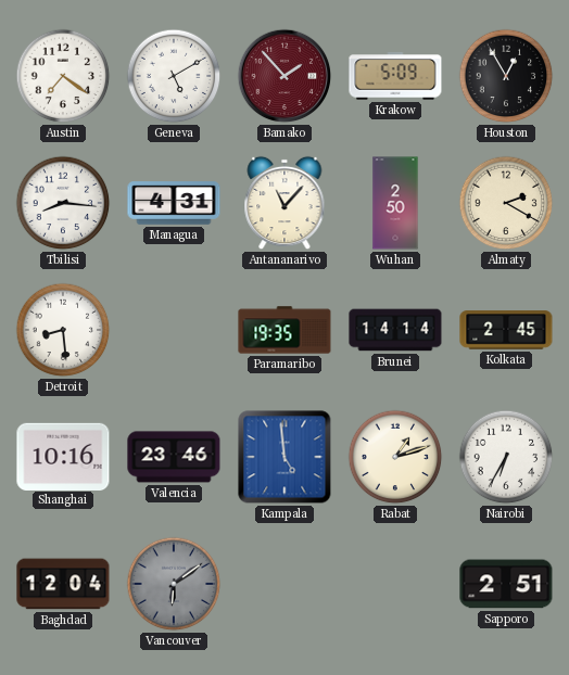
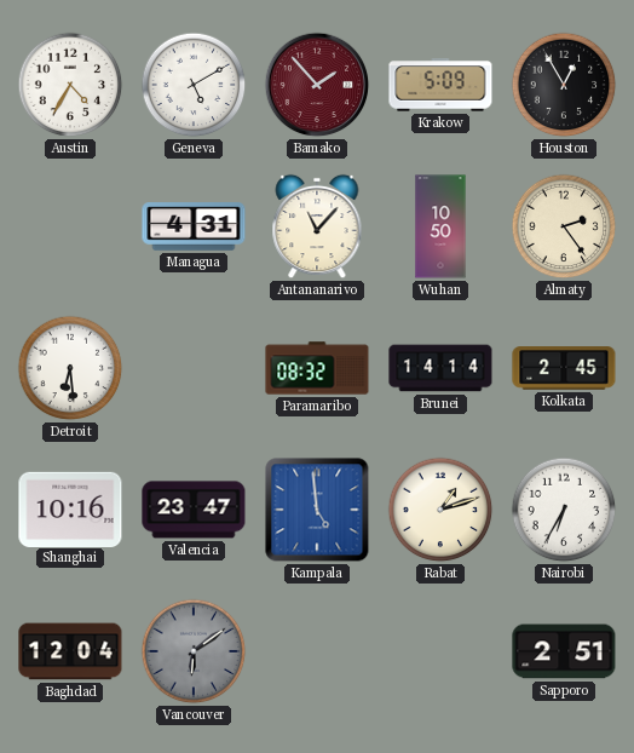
Austin: 7:21 -> 4:35
Tbilisi: 8:16 -> none
Wuhan: 2:50 -> 10:50
Almaty: 2:20 -> 2:24
Detroit: 8:29 -> 6:29
Paramaribo: 19:35 -> 08:32
Valencia: 23:46 -> 23:47
